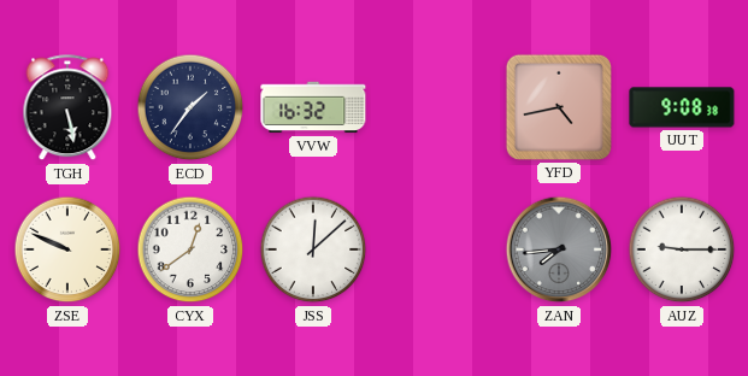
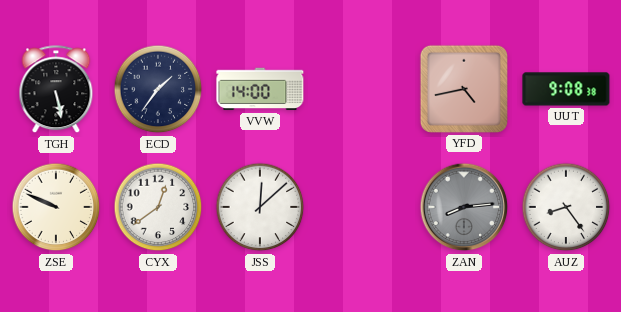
VVW: 16:32 -> 14:00
ZAN: 7:44 -> 8:14
AUZ: 9:15 -> 8:24
